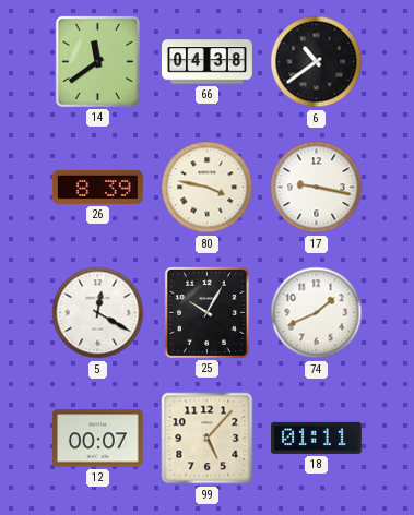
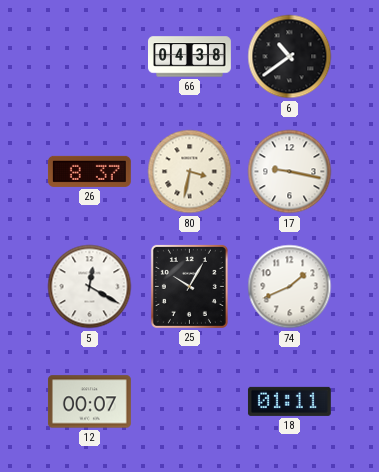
14: 11:39 -> none
26: 8:39 -> 8:37
80: 3:47 -> 3:32
99: 5:07 -> none
